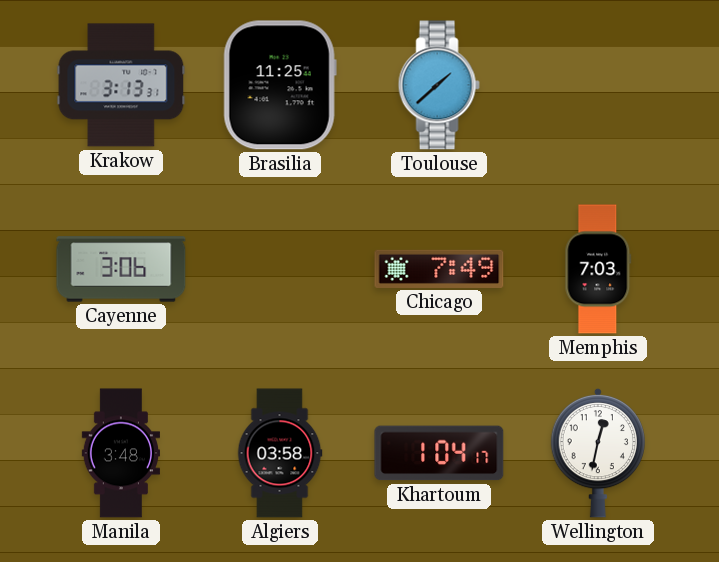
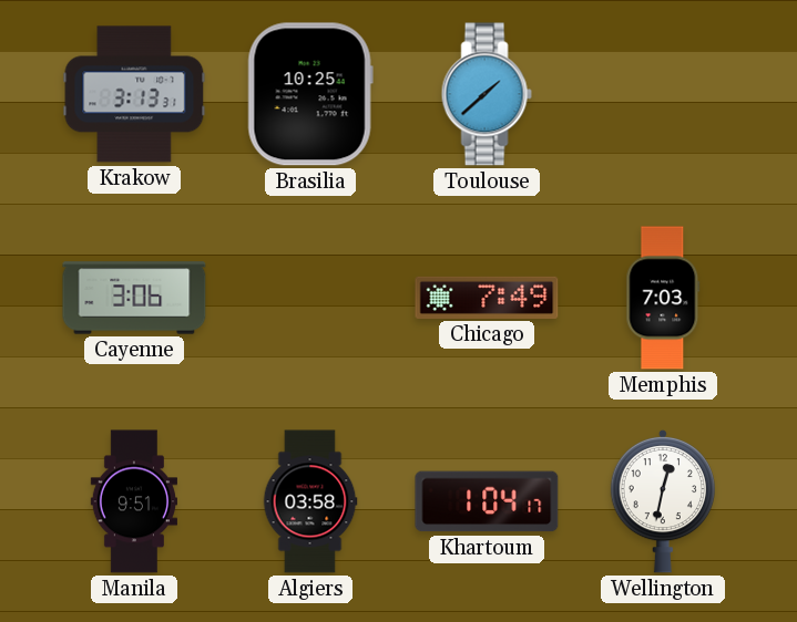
Brasilia: 11:25 -> 10:25
Manila: 3:48 -> 9:51
